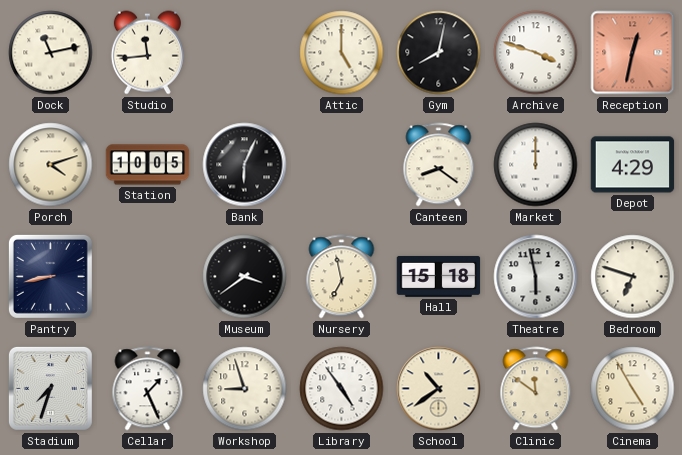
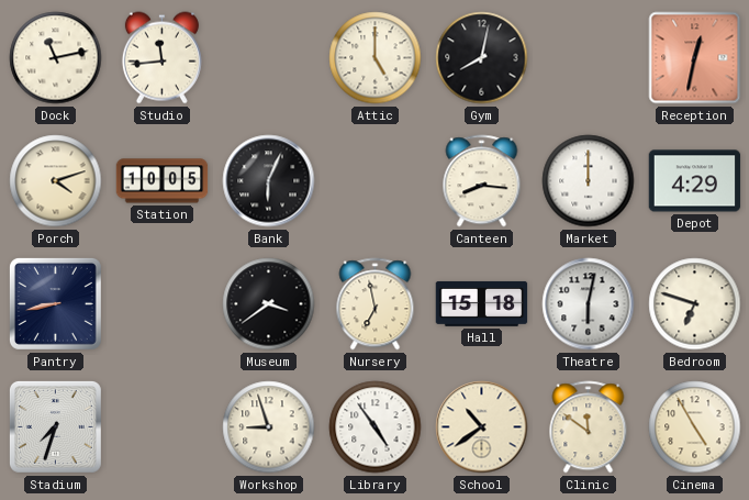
Archive: 3:48 -> none
Canteen: 8:21 -> 8:16
Theatre: 5:58 -> 6:02
Cellar: 1:26 -> none
